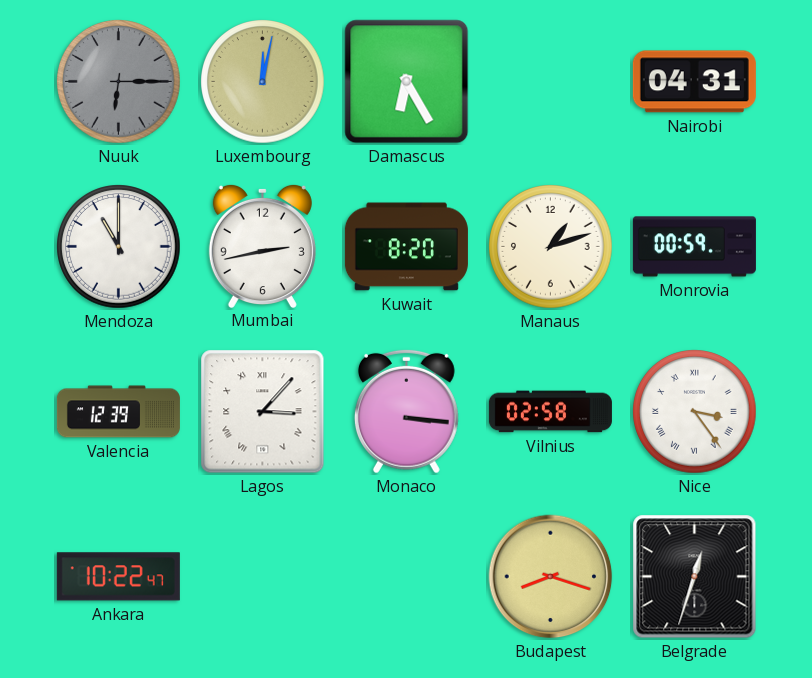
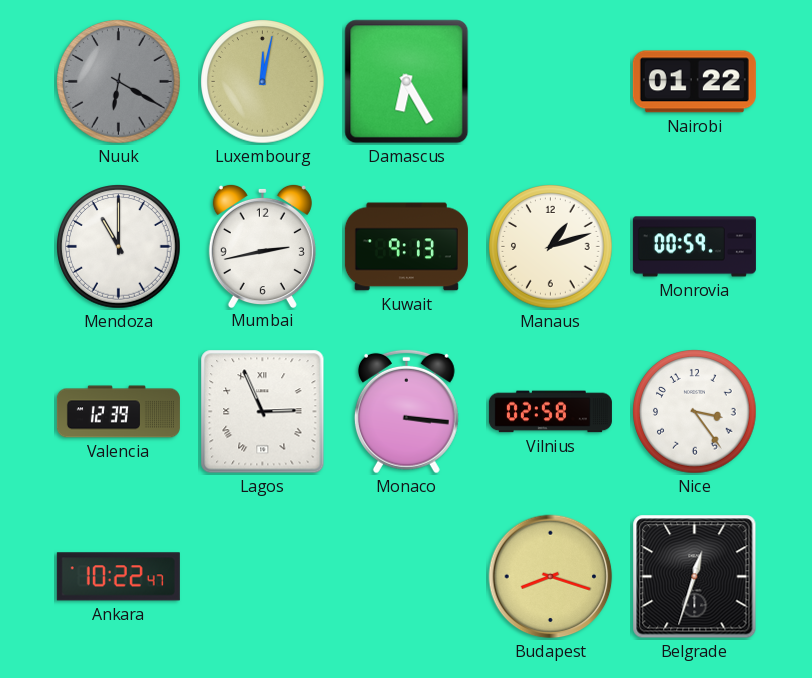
Nuuk: 6:15 -> 6:20
Nairobi: 04:31 -> 01:22
Kuwait: 8:20 -> 9:13
Lagos: 3:07 -> 2:56
Nice numerals: Roman -> Arabic
